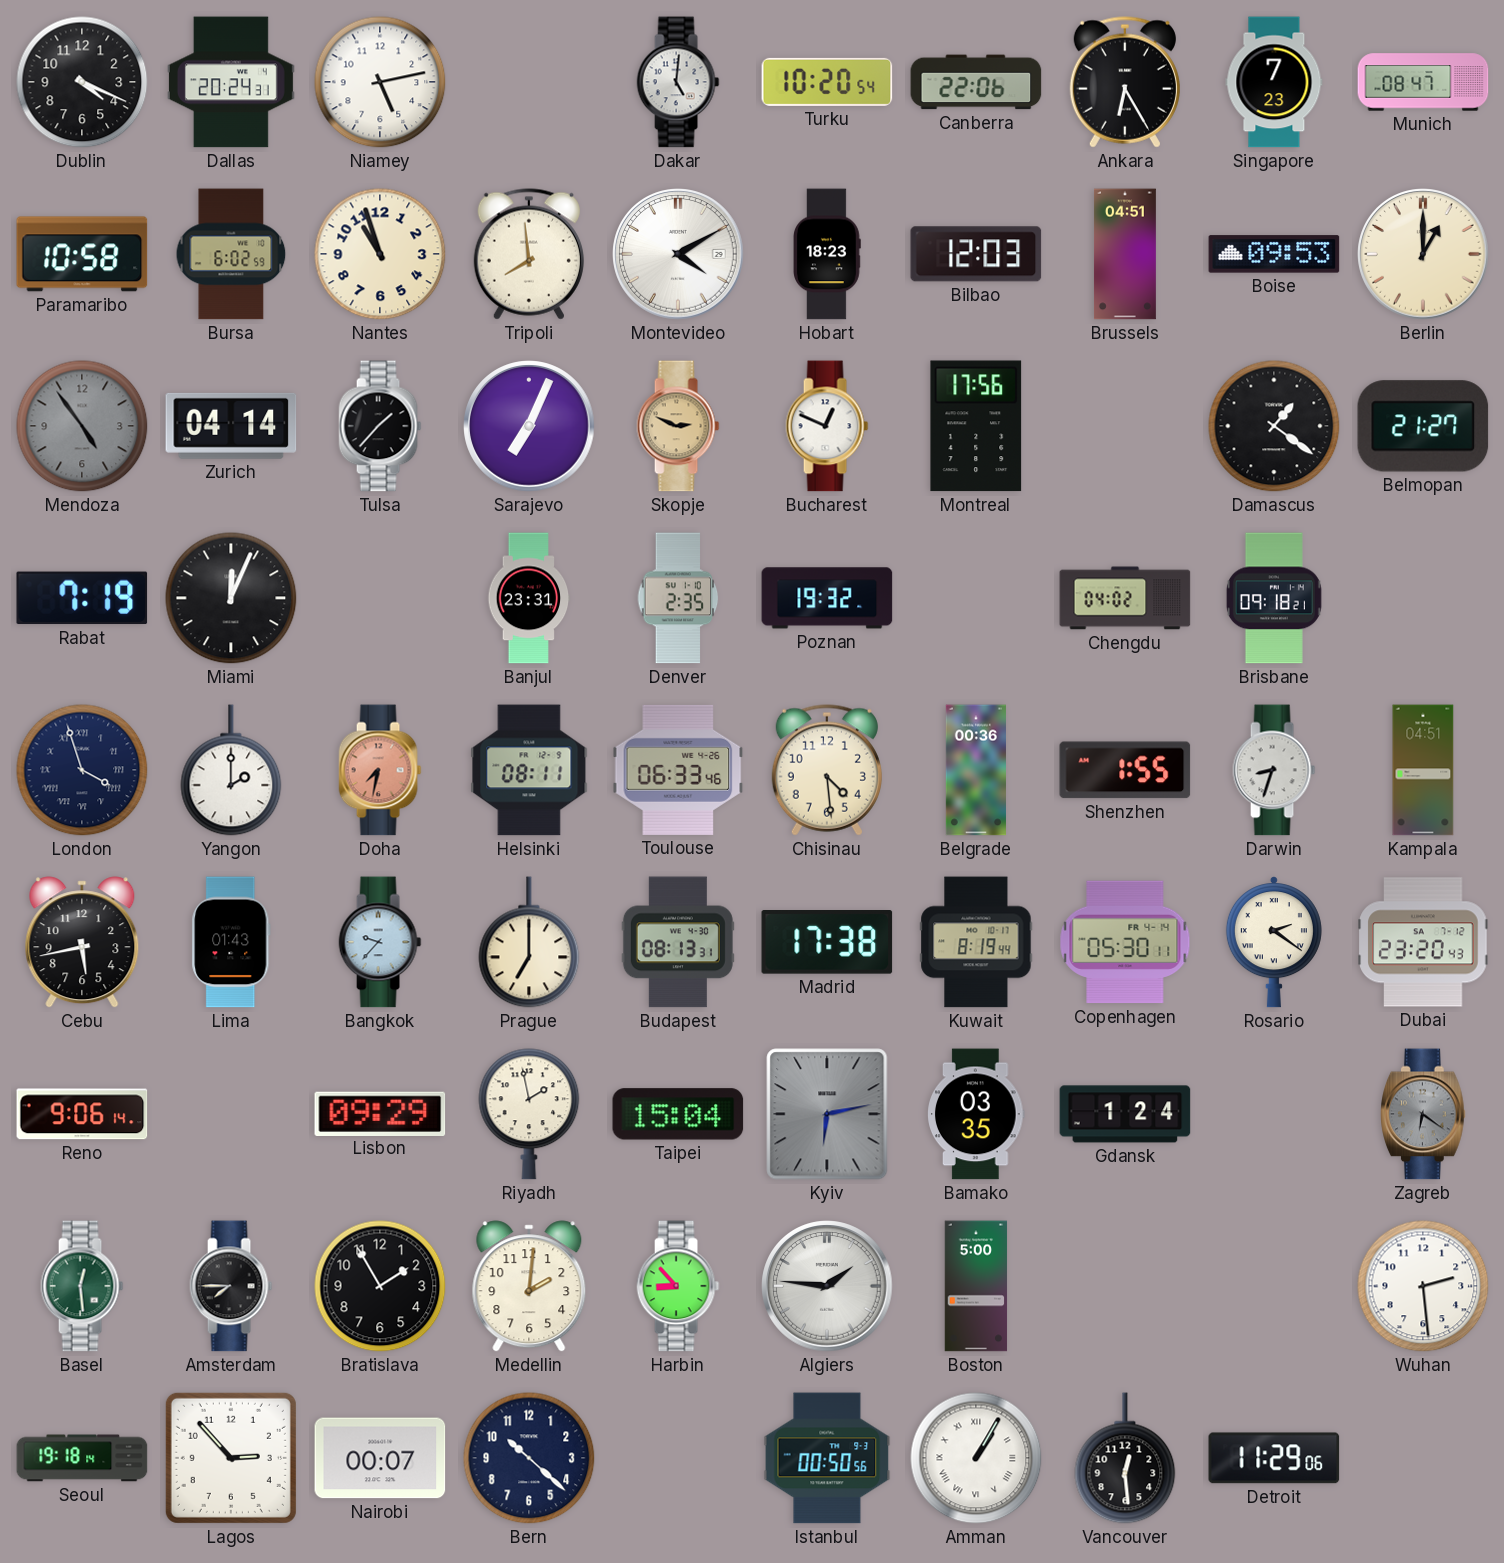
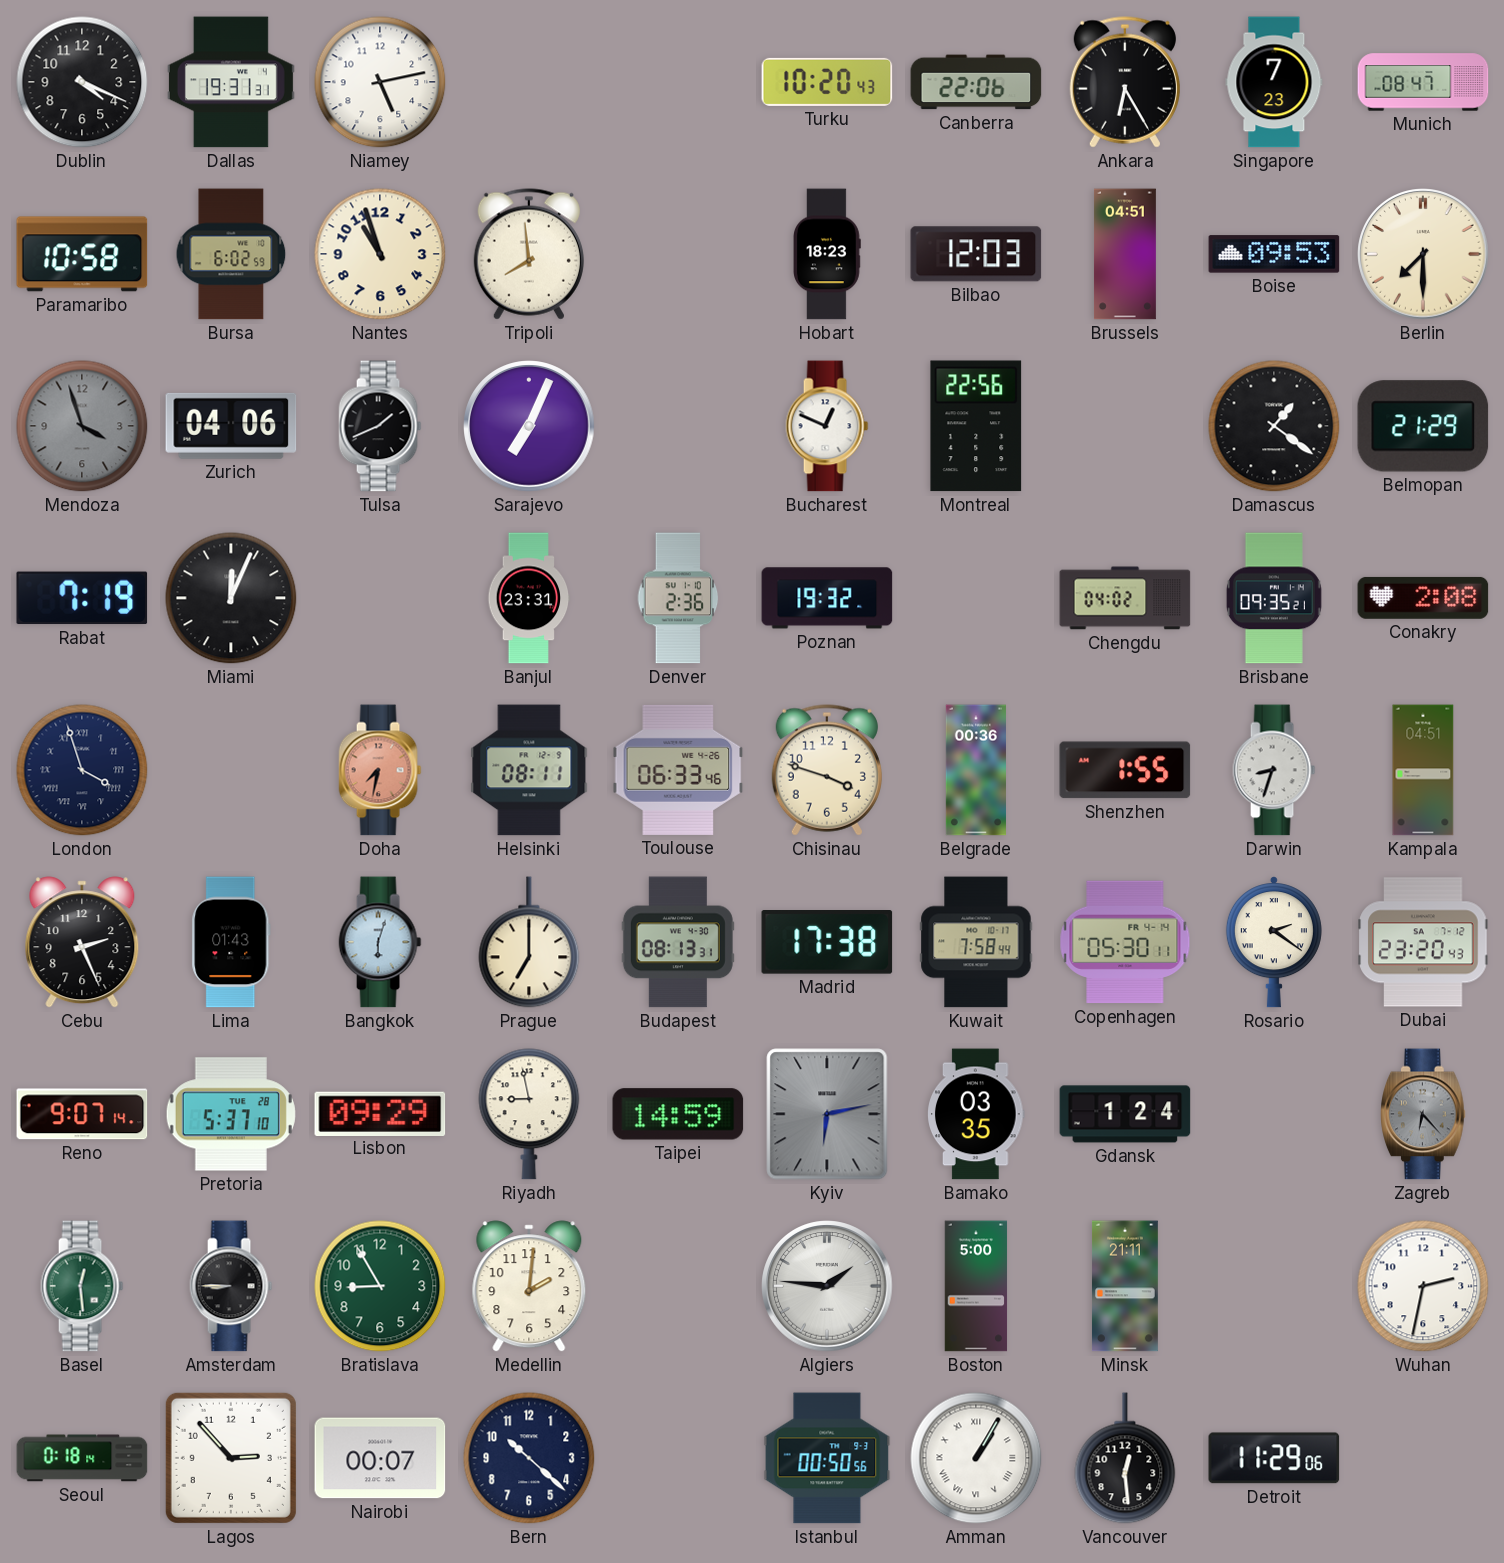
Dallas: 20:24 -> 19:31
Dakar: 5:01 -> none
Turku: 10:20:54 -> 10:20:43
Montevideo: 4:10 -> none
Berlin: 1:00 -> 7:30
Mendoza: 4:54 -> 3:57
Zurich: 04:14 -> 04:06
Tulsa: 1:37 -> 1:41
Skopje: 2:49 -> none
Montreal: 17:56 -> 22:56
Belmopan: 21:27 -> 21:29
Denver: 2:35 -> 2:36
Brisbane: 09:18 -> 09:35
Conakry: none -> 2:08
Yangon: 2:00 -> none
Chisinau: 4:29 -> 3:48
Cebu: 5:43 -> 2:26
Bangkok: 9:37 -> 6:03
Kuwait: 8:19 -> 7:58
Reno: 9:06 -> 9:07
Pretoria: none -> 5:37
Riyadh: 1:58 -> 8:58
Taipei: 15:04 -> 14:59
Zagreb: 6:21 -> 6:23
Amsterdam: 7:45 -> 8:45
Bratislava: 1:55 -> 8:55
Bratislava dial: black -> green
Harbin: 8:53 -> none
Minsk: none -> 21:11
Wuhan: 2:29 -> 2:32
Seoul: 19:18 -> 0:18
